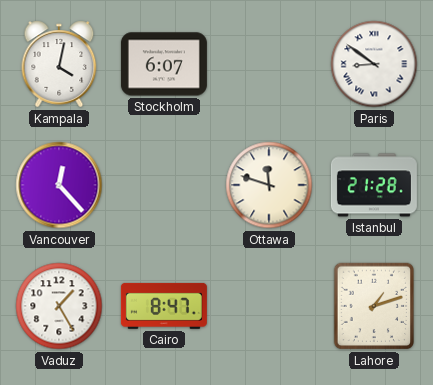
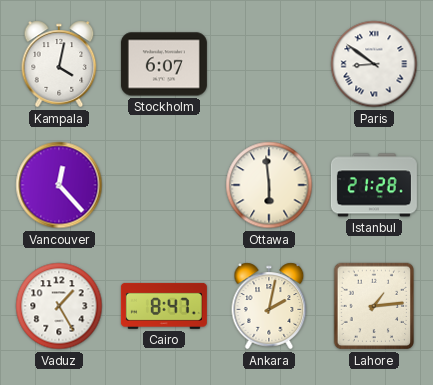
Ottawa: 11:48 -> 5:59
Ankara: none -> 2:02
Lahore: 1:12 -> 1:14
